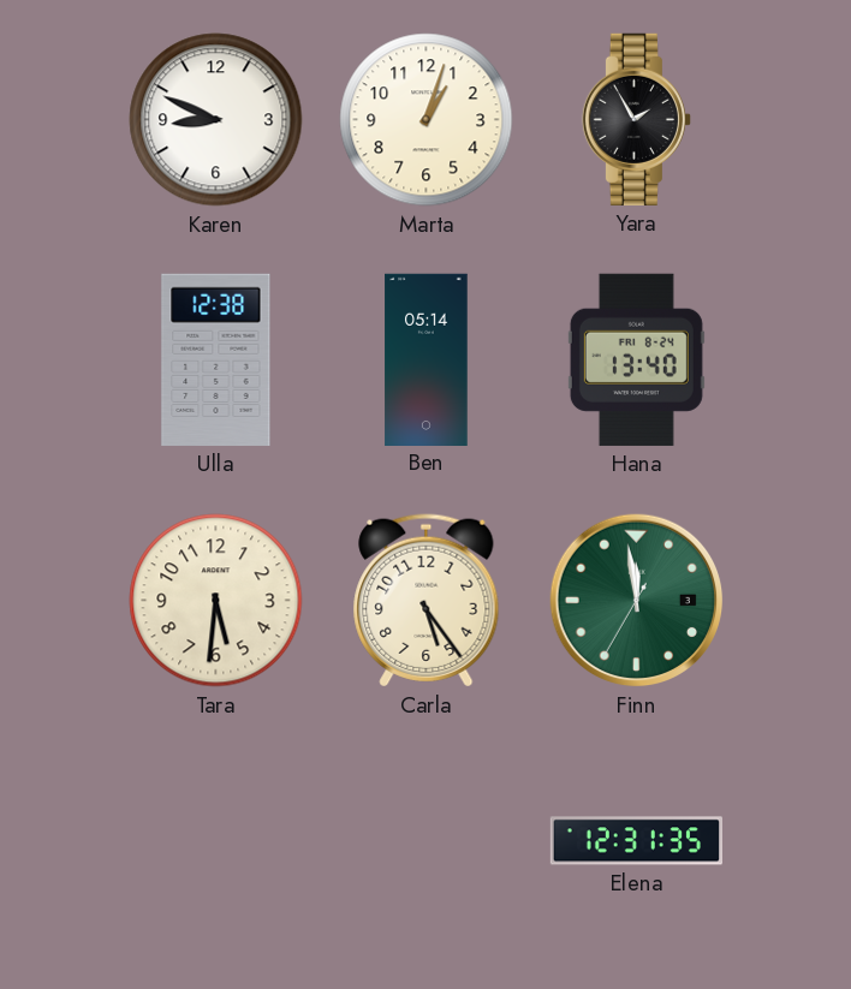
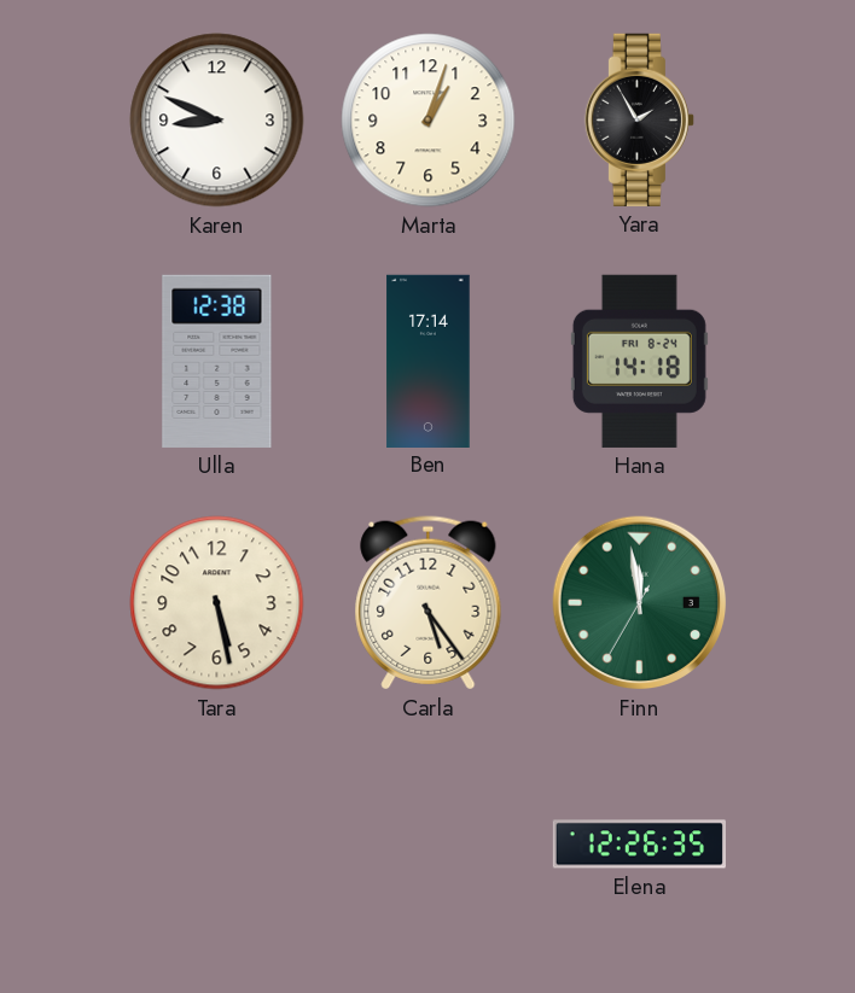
Ben: 05:14 -> 17:14
Hana: 13:40 -> 14:18
Tara: 5:31 -> 5:28
Elena: 12:31 -> 12:26
